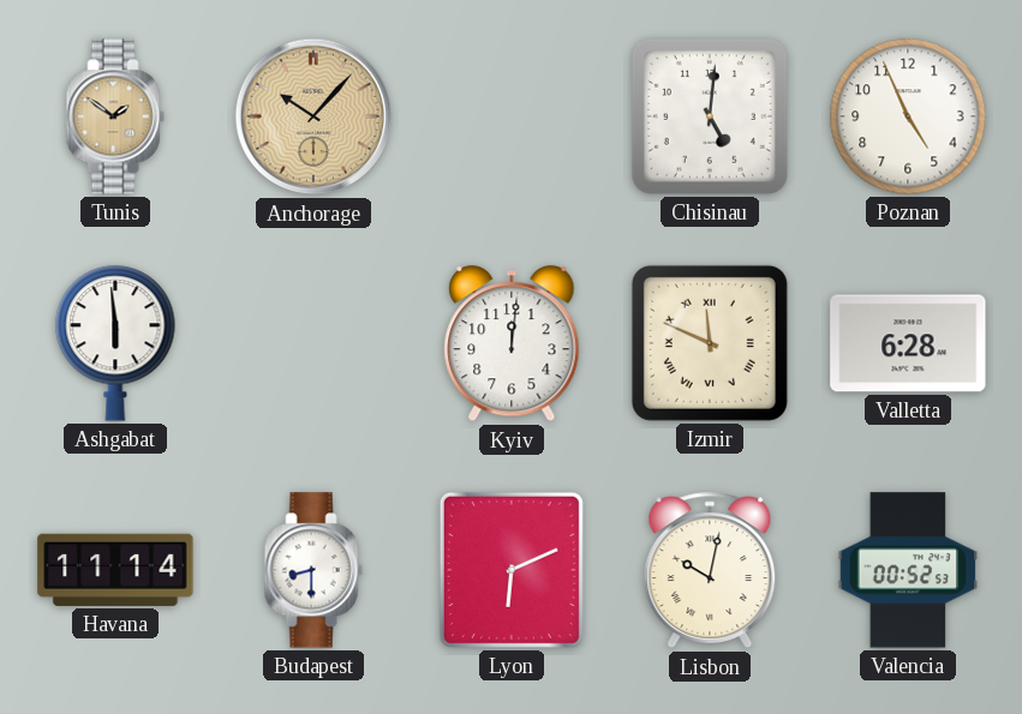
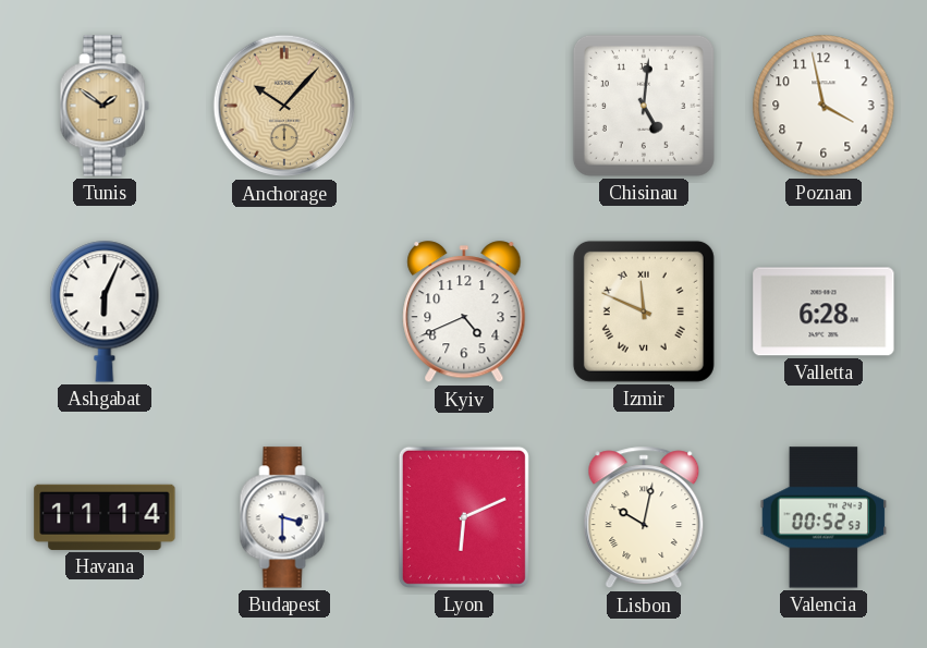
Poznan: 4:56 -> 3:58
Ashgabat: 5:59 -> 6:04
Kyiv: 12:01 -> 4:41
Budapest: 8:30 -> 3:30
